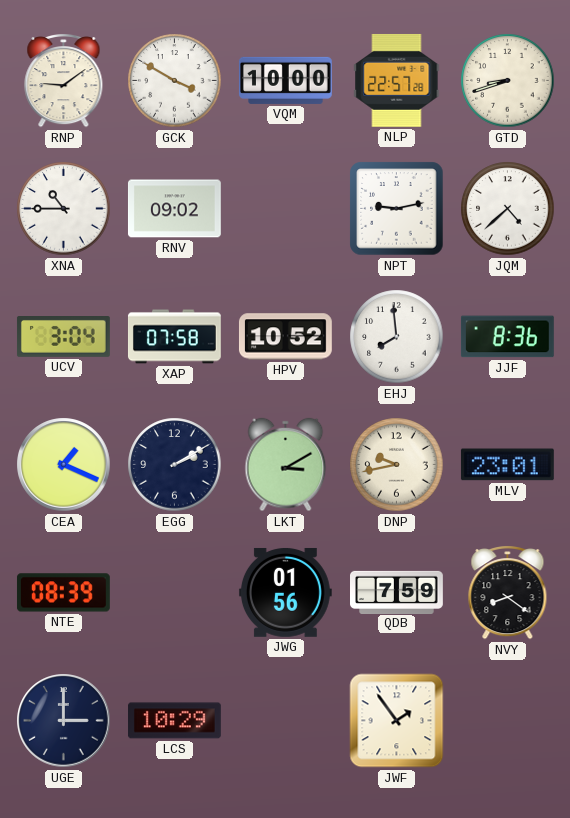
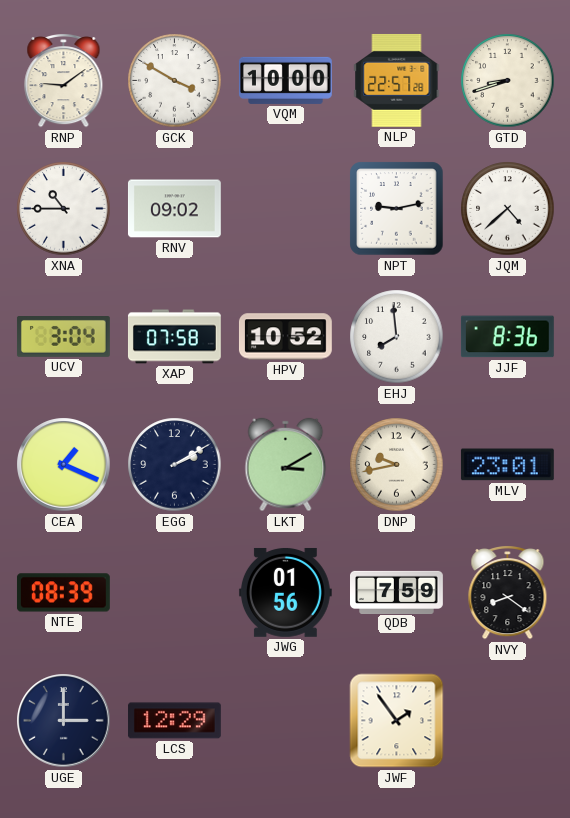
LCS: 10:29 -> 12:29
